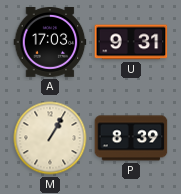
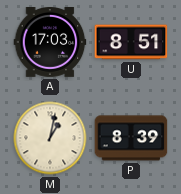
U: 9:31 -> 8:51
M: 1:05 -> 1:02
